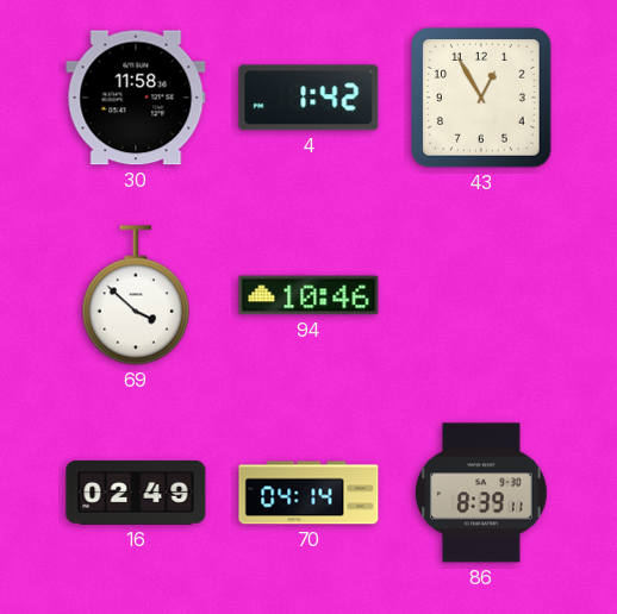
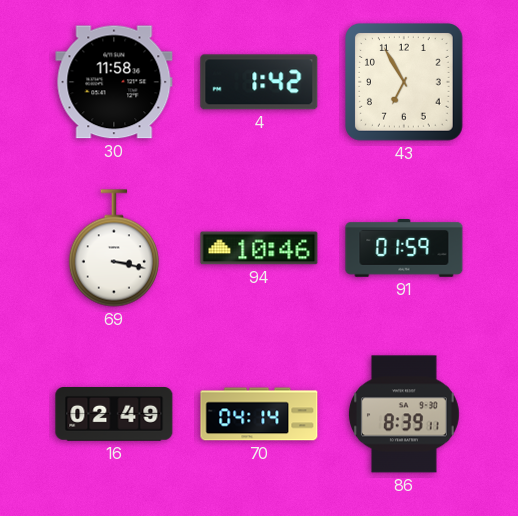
43: 12:55 -> 6:55
69: 3:52 -> 3:17
91: none -> 01:59
